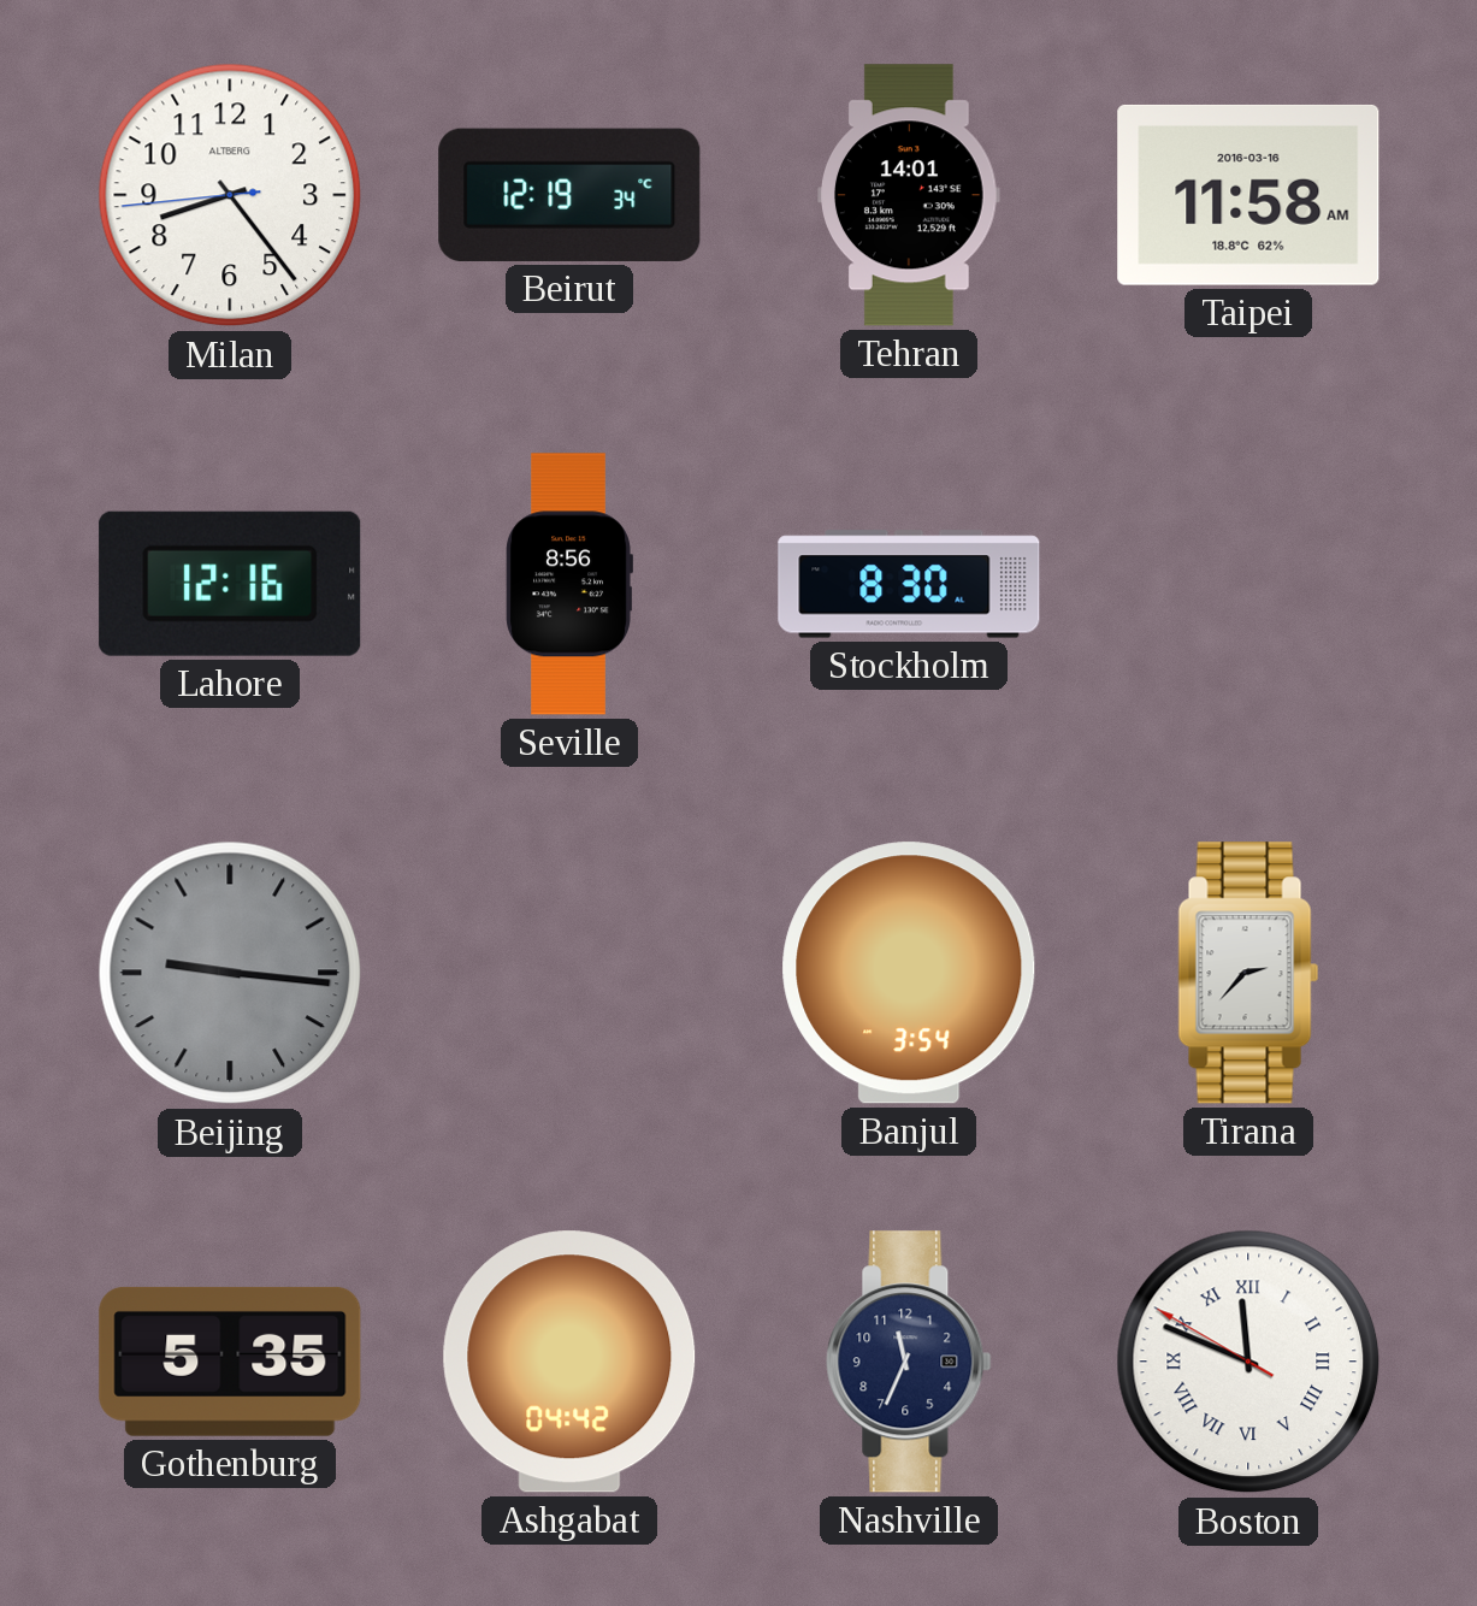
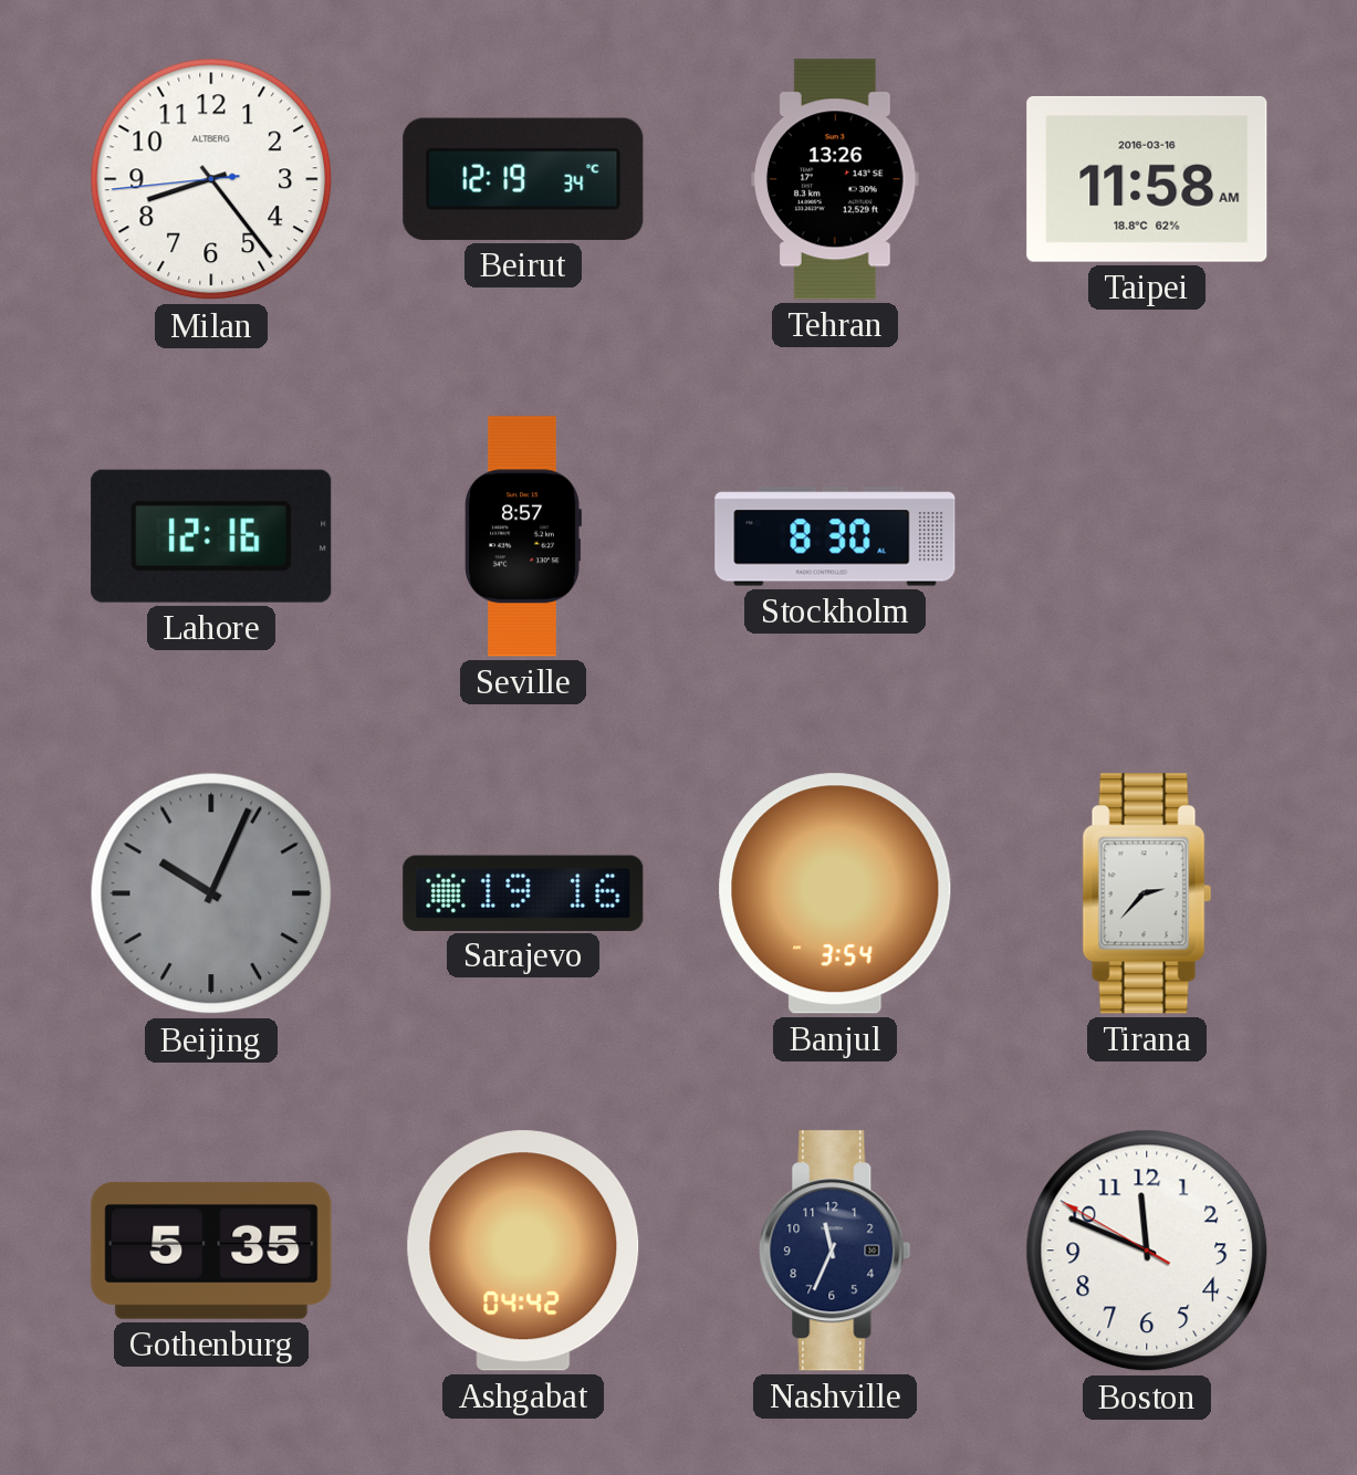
Tehran: 14:01 -> 13:26
Seville: 8:56 -> 8:57
Beijing: 9:16 -> 10:04
Sarajevo: none -> 19:16
Boston numerals: Roman -> Arabic
